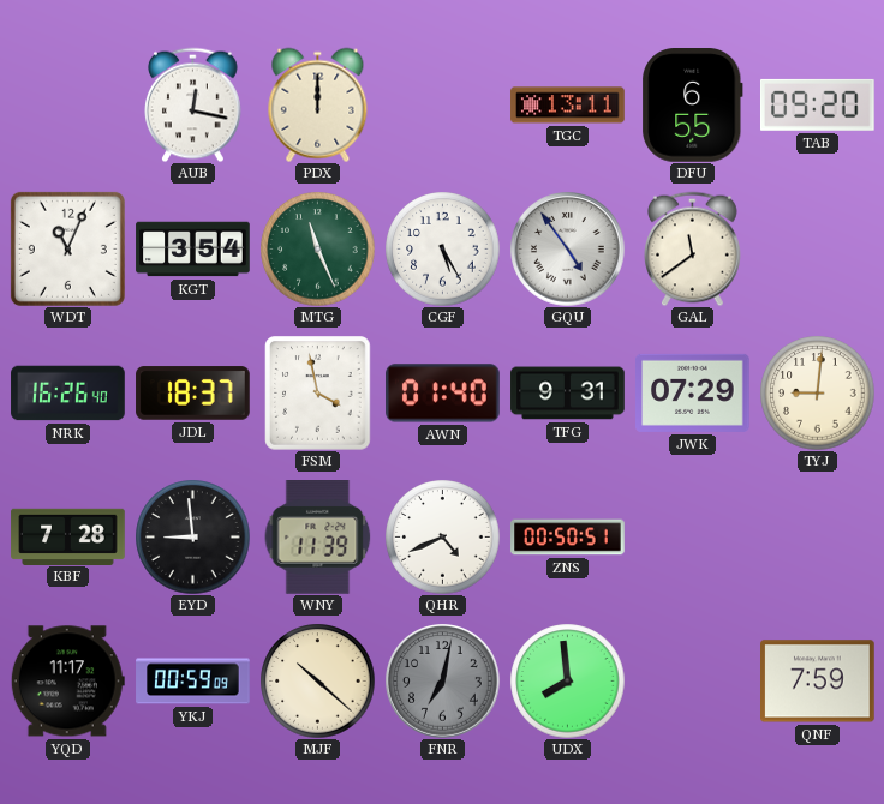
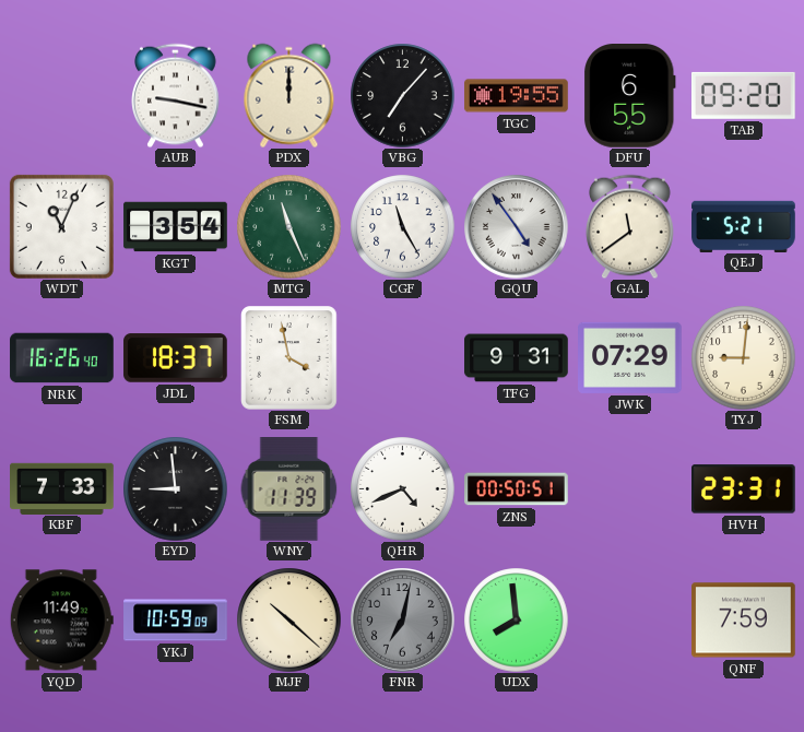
AUB: 12:17 -> 9:17
VBG: none -> 7:07
TGC: 13:11 -> 19:55
CGF: 5:25 -> 11:25
QEJ: none -> 5:21
AWN: 01:40 -> none
KBF: 7:28 -> 7:33
HVH: none -> 23:31
YQD: 11:17 -> 11:49
YKJ: 00:59 -> 10:59
